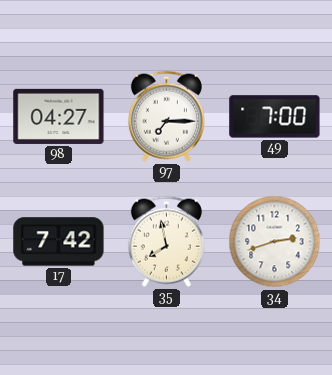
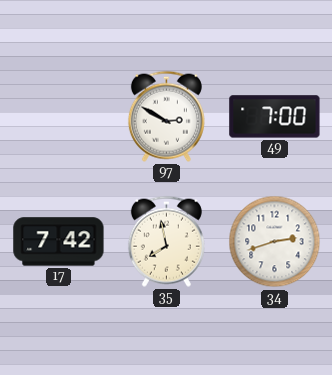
98: 04:27 -> none
97: 7:15 -> 2:50
